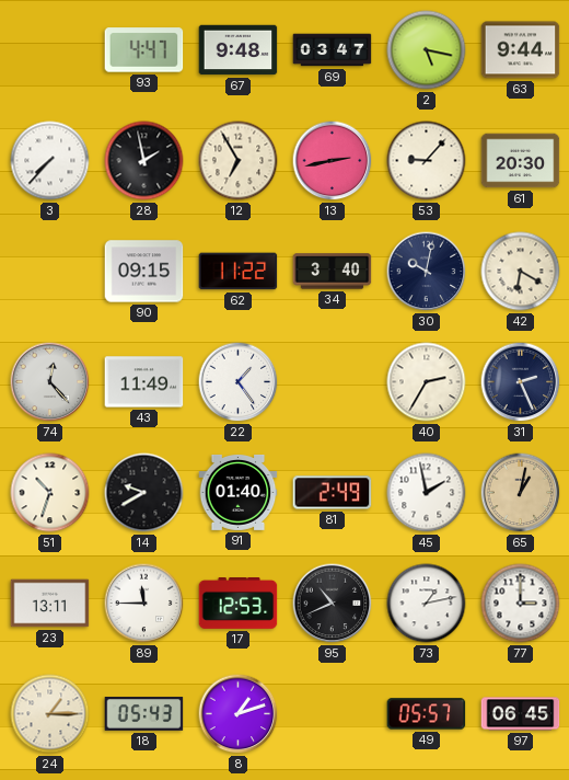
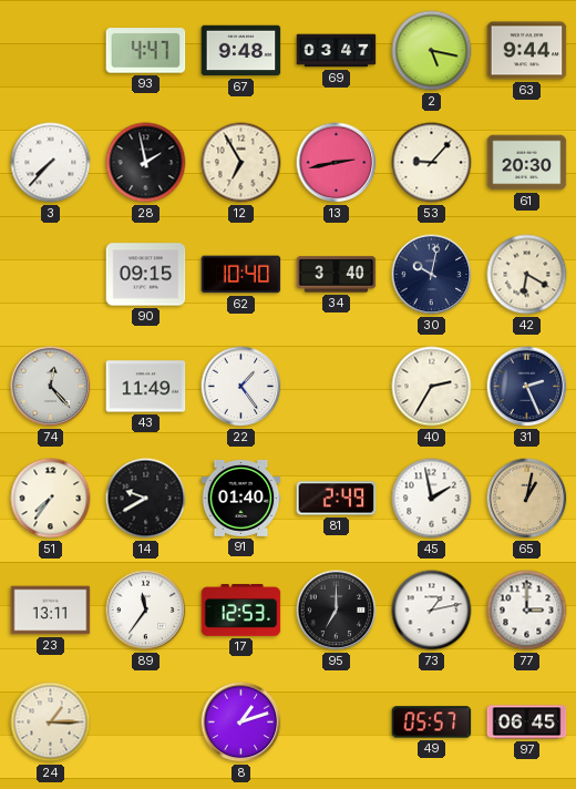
62: 11:22 -> 10:40
51: 10:33 -> 7:36
89: 11:45 -> 11:36
95: 10:41 -> 7:00
18: 05:43 -> none
